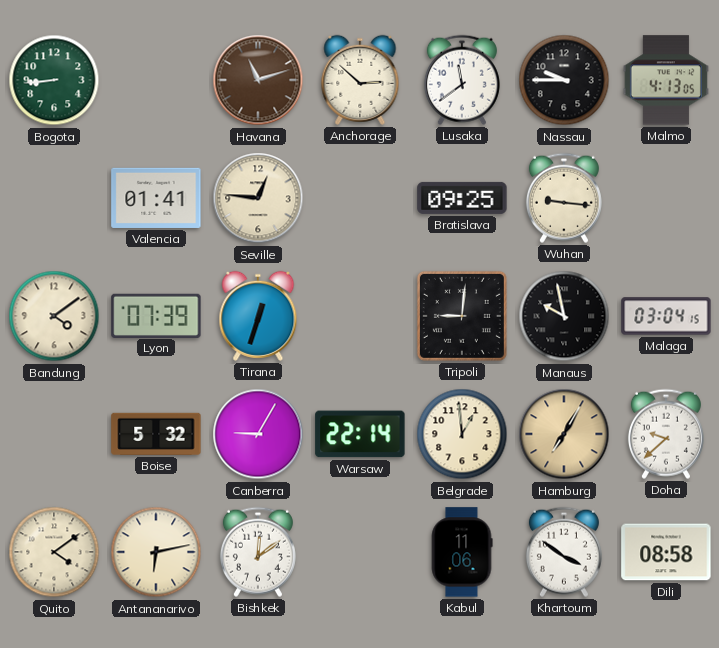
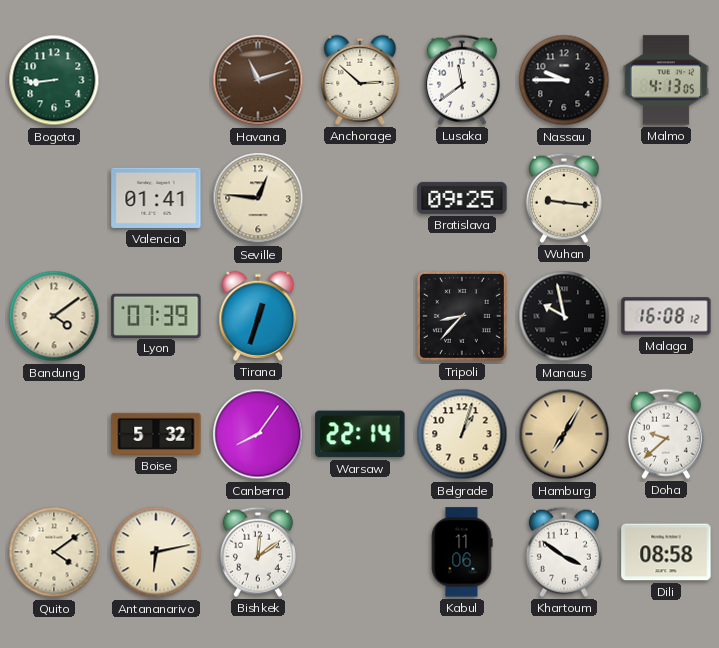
Tripoli: 9:01 -> 8:37
Malaga: 03:04 -> 16:08
Canberra: 9:05 -> 8:06
Belgrade: 12:59 -> 1:03
